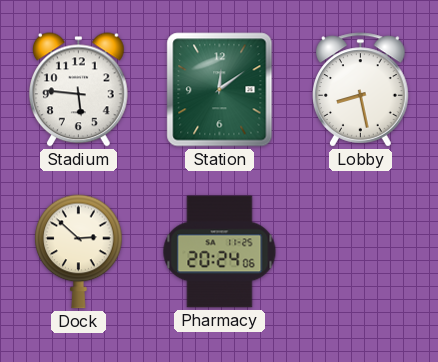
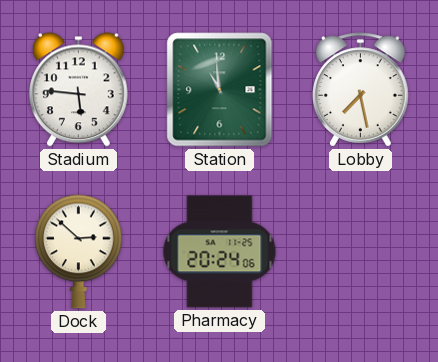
Station: 12:09 -> 10:59
Lobby: 8:28 -> 7:28
